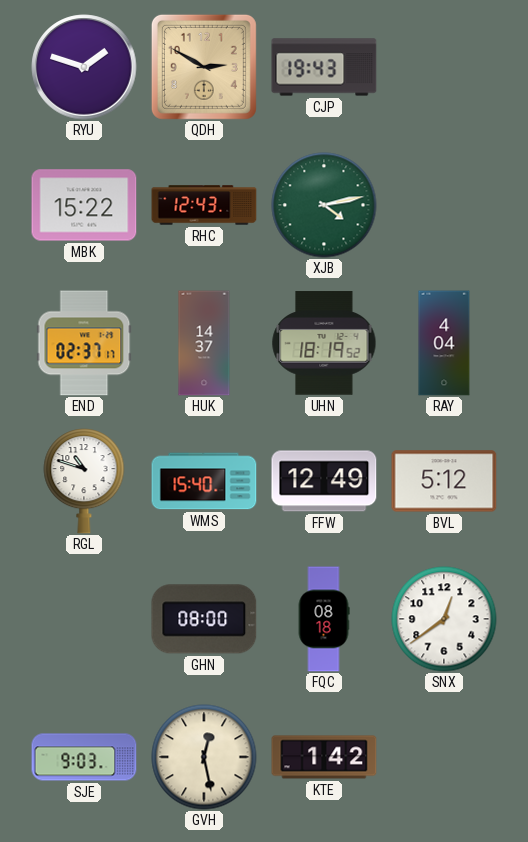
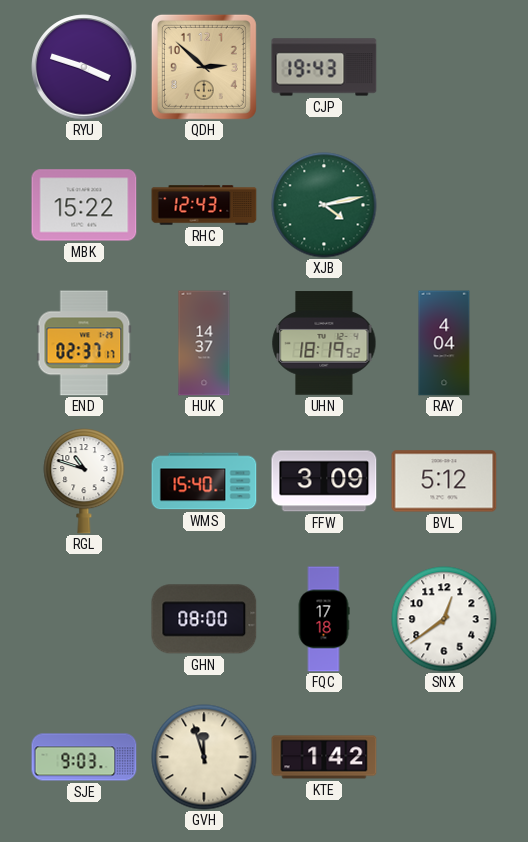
RYU: 1:48 -> 3:48
QDH: 2:50 -> 2:52
FFW: 12:49 -> 3:09
FQC: 08:18 -> 17:18
GVH: 12:28 -> 11:57
